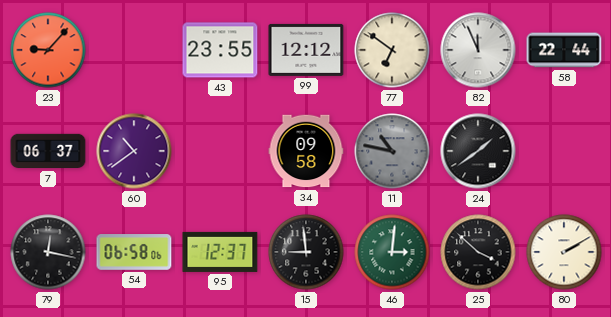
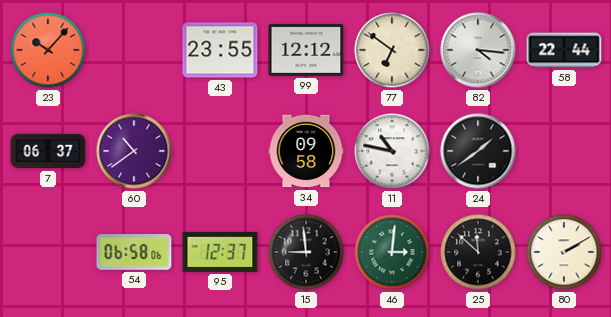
23: 9:07 -> 10:07
82: 11:56 -> 4:16
11 dial: grey -> white
79: 12:17 -> none
25: 3:52 -> 11:52
